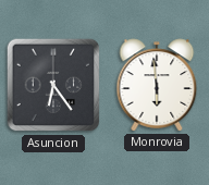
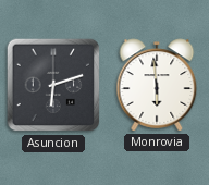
Asuncion: 6:24 -> 6:12
